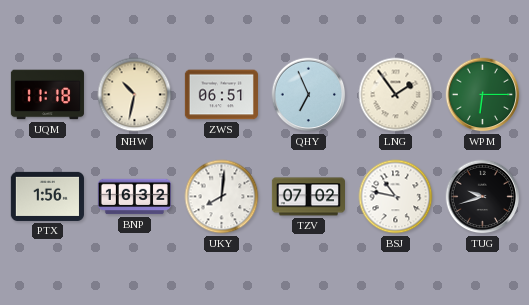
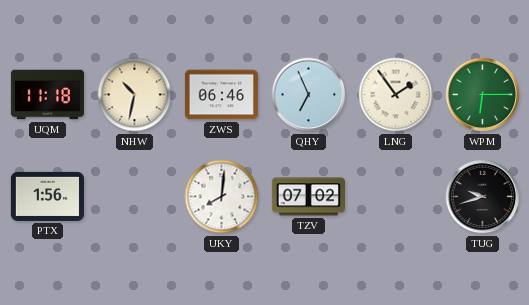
ZWS: 06:51 -> 06:46
BNP: 16:32 -> none
BSJ: 10:47 -> none
